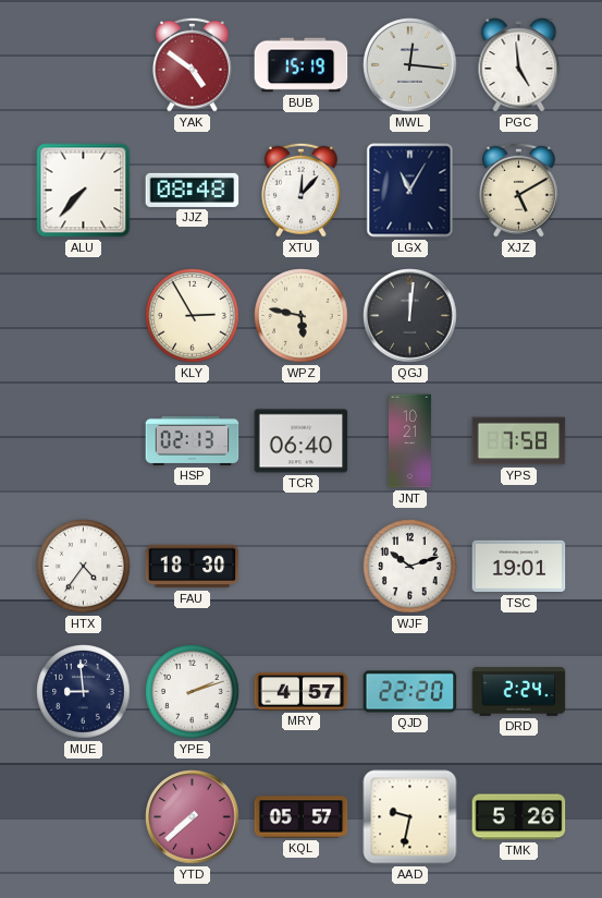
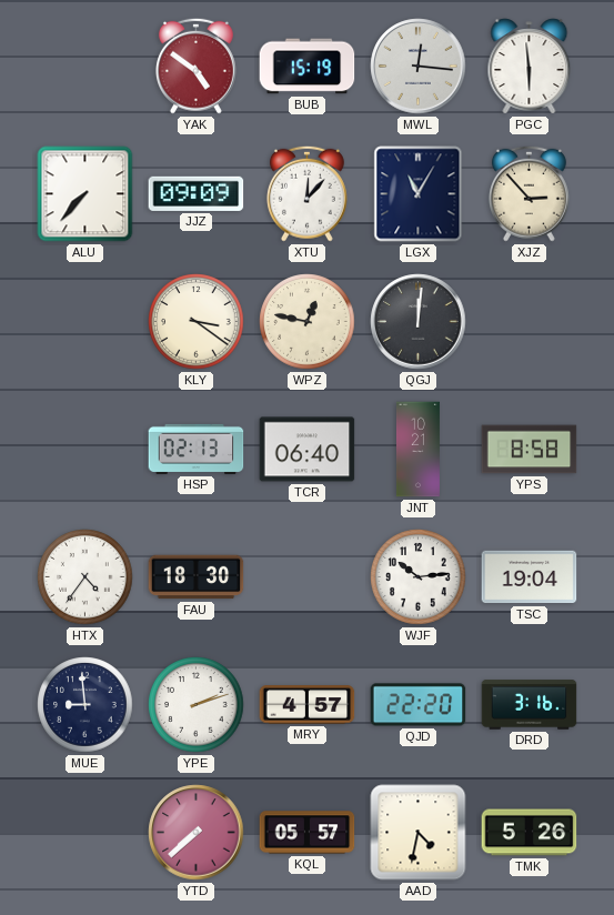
PGC: 4:59 -> 5:59
JJZ: 08:48 -> 09:09
XJZ: 5:10 -> 2:53
KLY: 2:55 -> 3:21
WPZ: 5:47 -> 12:47
YPS: 7:58 -> 8:58
WJF: 10:12 -> 10:14
TSC: 19:01 -> 19:04
DRD: 2:24 -> 3:16
AAD: 9:32 -> 4:32
